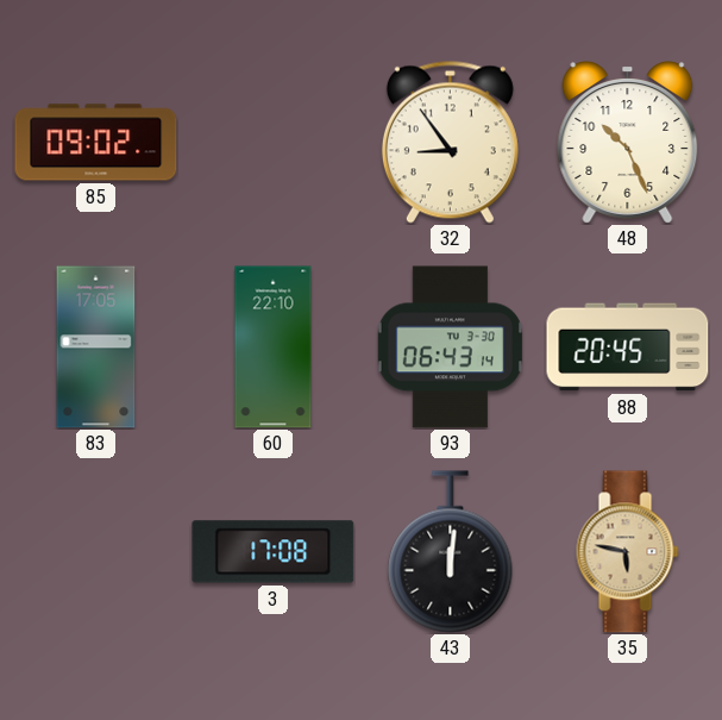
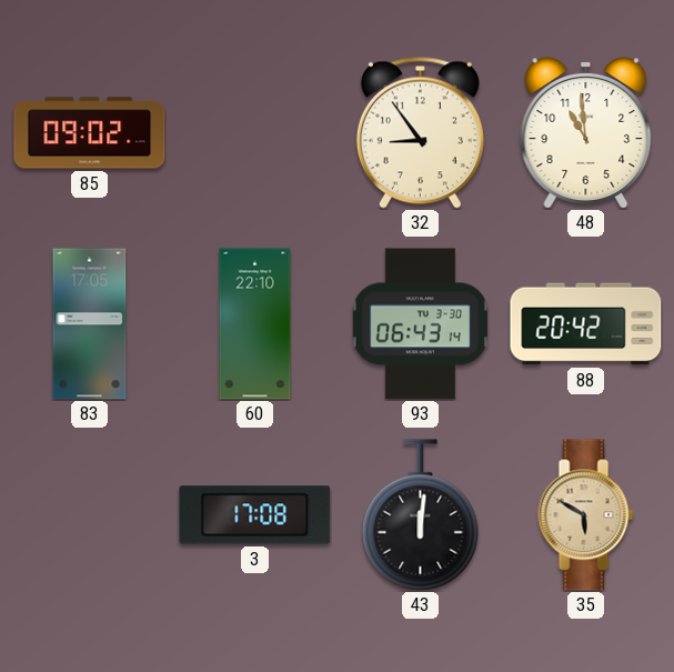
48: 10:26 -> 10:59
88: 20:45 -> 20:42
35: 5:47 -> 5:50
